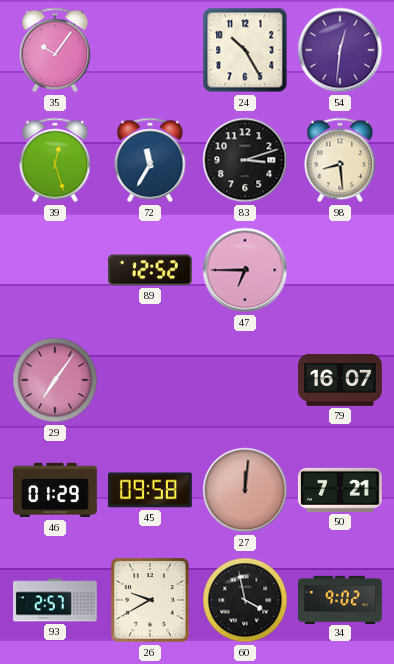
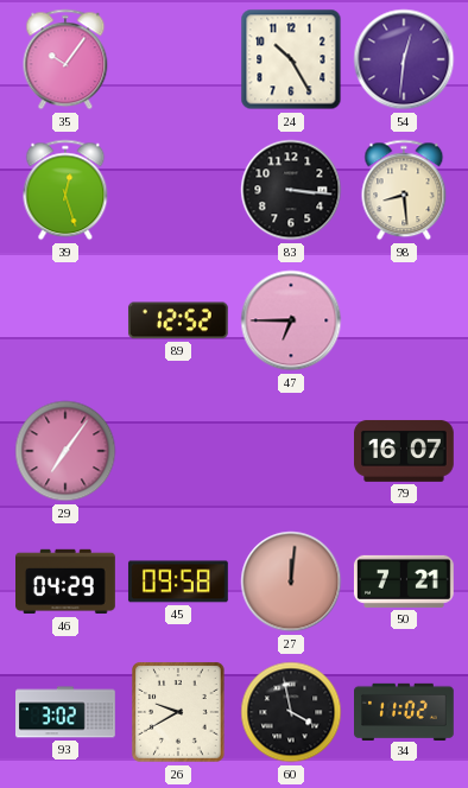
72: 11:35 -> none
83: 3:12 -> 3:16
46: 01:29 -> 04:29
93: 2:57 -> 3:02
34: 9:02 -> 11:02
